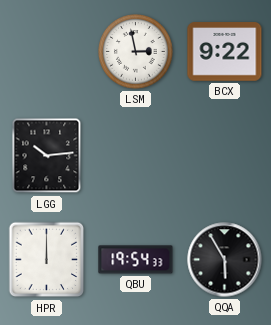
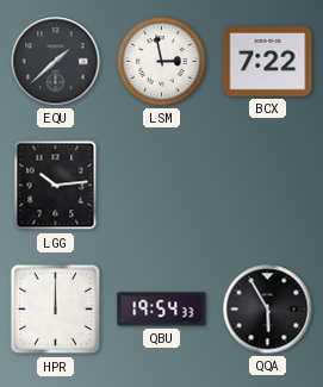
EQU: none -> 1:38
BCX: 9:22 -> 7:22
